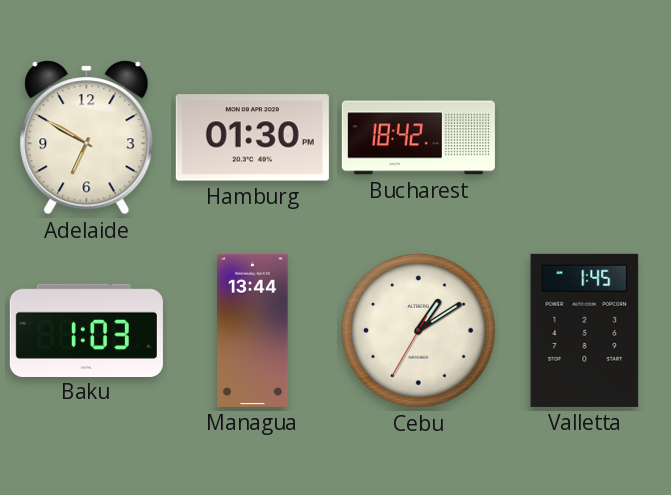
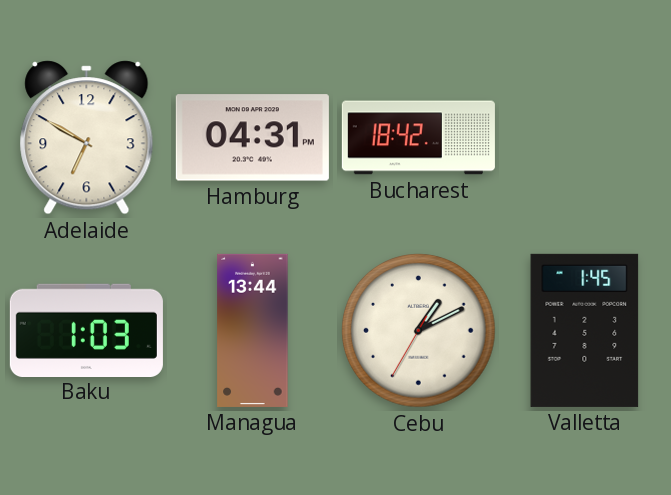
Hamburg: 01:30 -> 04:31
Cebu: 1:09 -> 1:10
